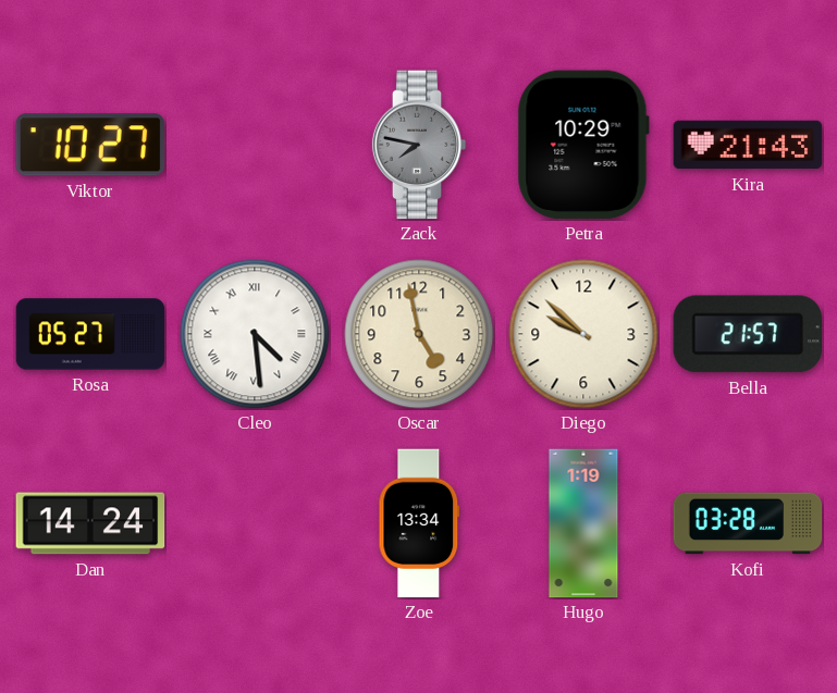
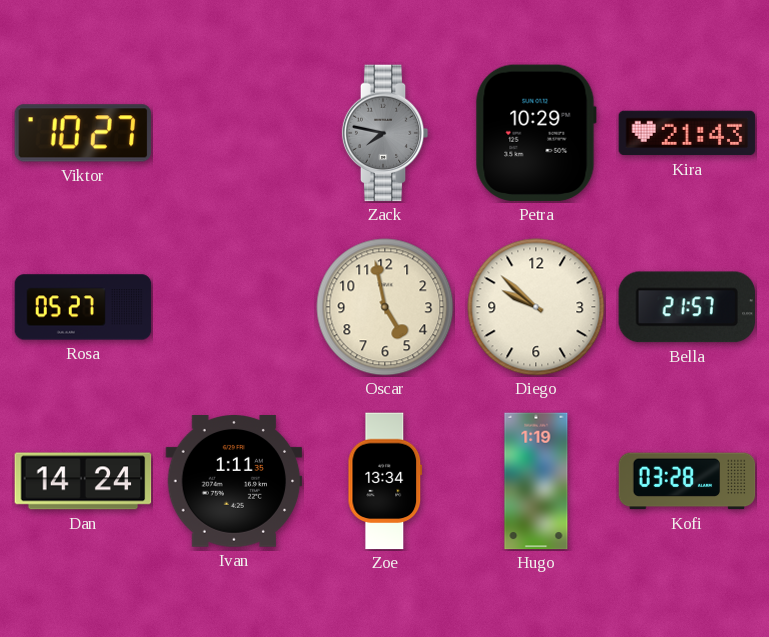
Cleo: 4:29 -> none
Ivan: none -> 1:11
